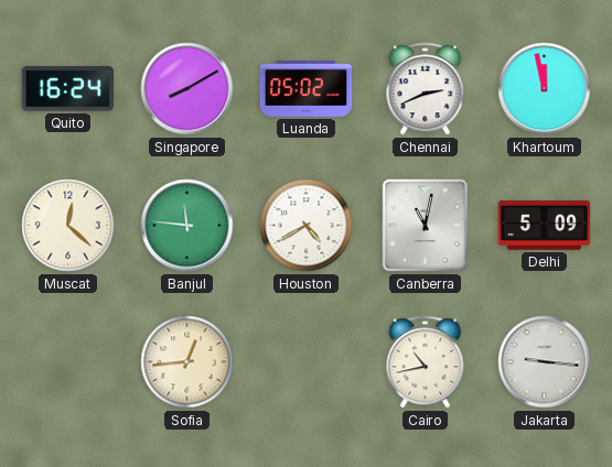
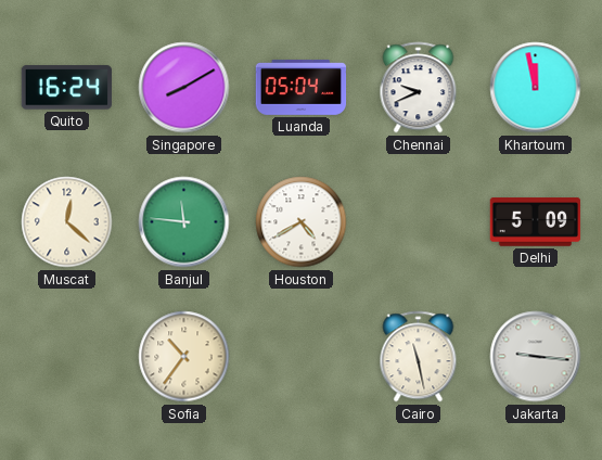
Luanda: 05:02 -> 05:04
Chennai: 2:41 -> 9:41
Canberra: 11:02 -> none
Sofia: 12:44 -> 10:36
Cairo: 10:43 -> 11:28
